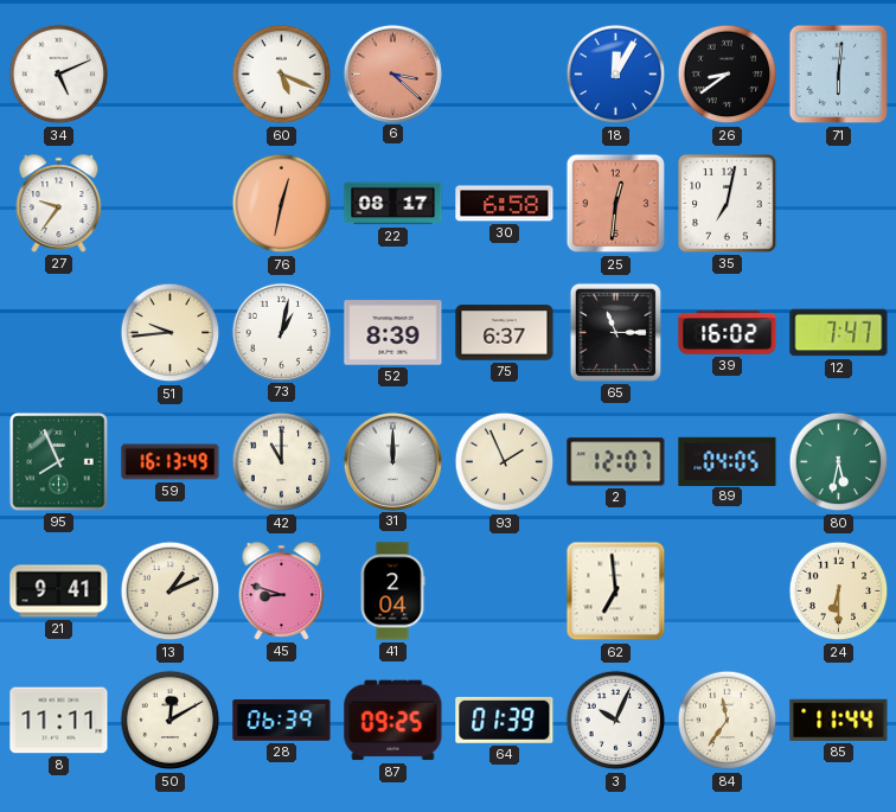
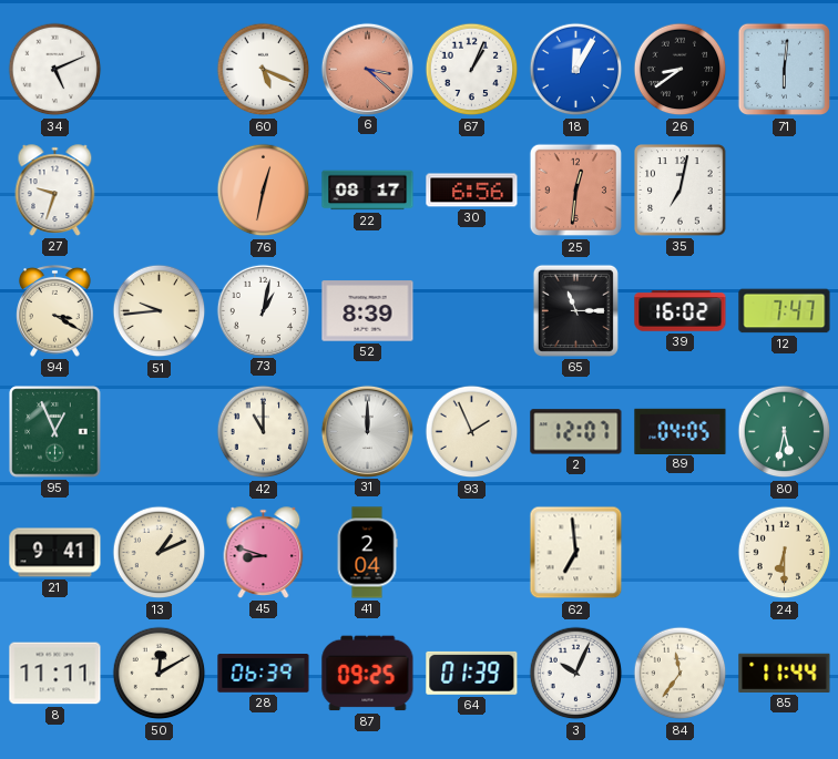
67: none -> 1:04
27: 9:36 -> 9:33
30: 6:58 -> 6:56
94: none -> 3:20
75: 6:37 -> none
95: 7:56 -> 12:56
59: 16:13 -> none
